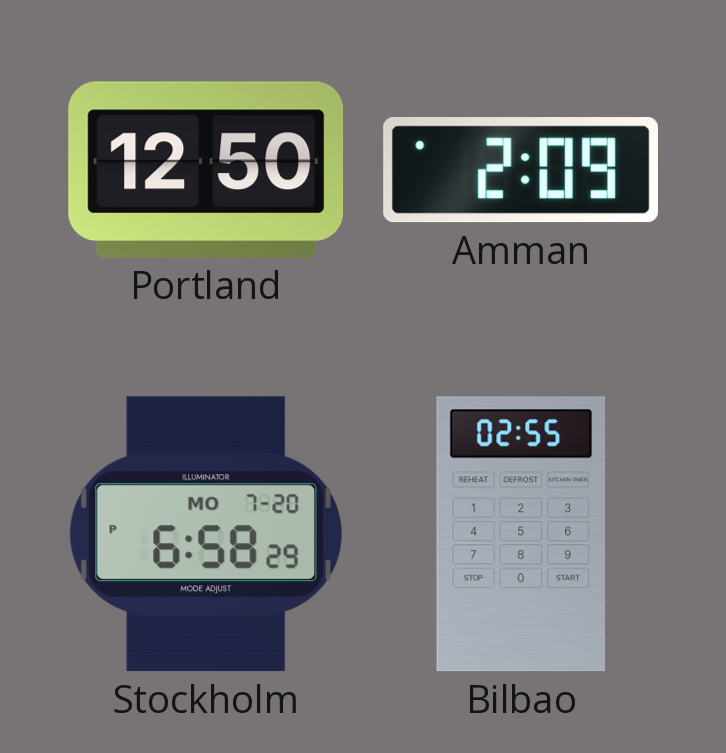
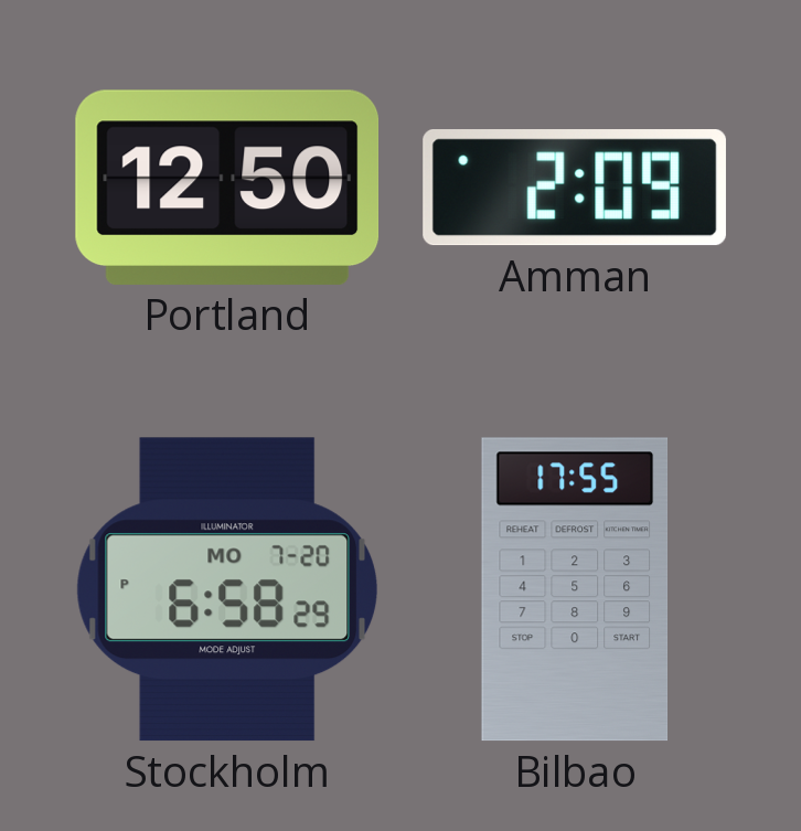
Bilbao: 02:55 -> 17:55
